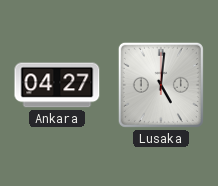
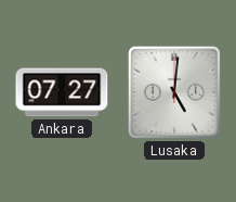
Ankara: 04:27 -> 07:27
